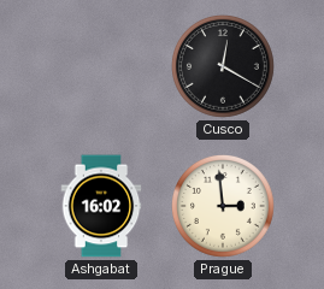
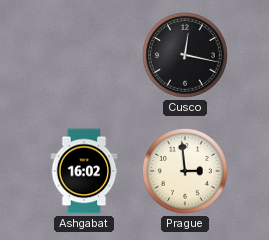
Cusco: 12:20 -> 12:17
